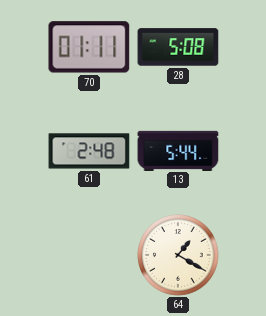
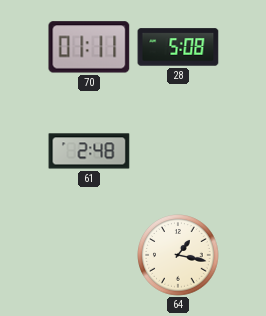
13: 5:44 -> none
64: 1:20 -> 1:17
